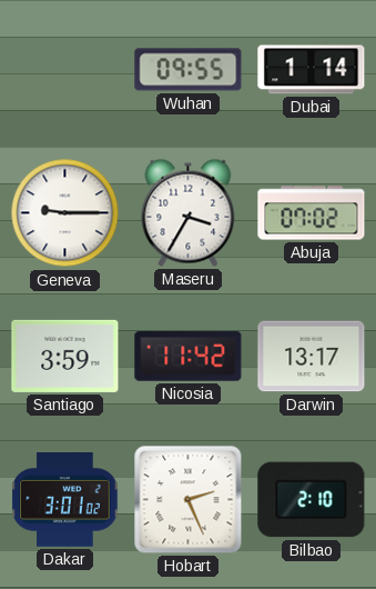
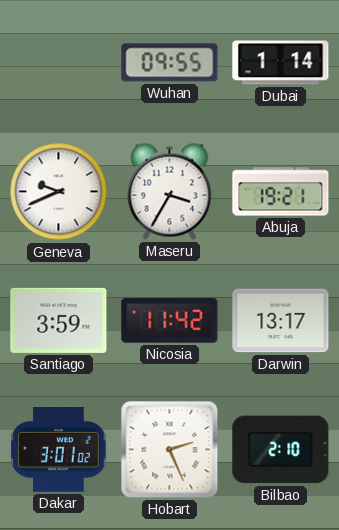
Geneva: 9:15 -> 9:41
Abuja: 07:02 -> 19:21
